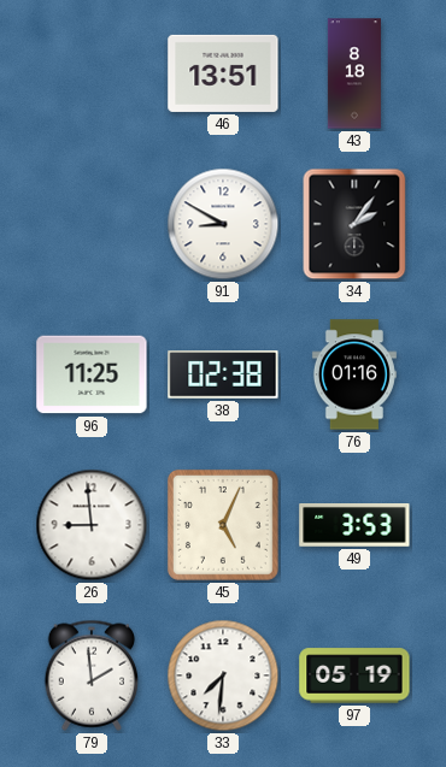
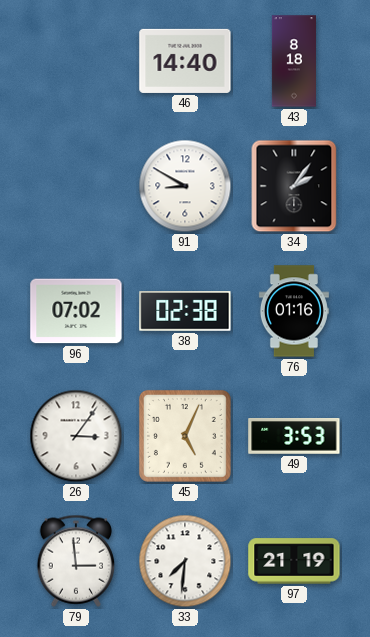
46: 13:51 -> 14:40
96: 11:25 -> 07:02
26: 8:59 -> 3:06
79: 1:59 -> 2:59
97: 05:19 -> 21:19
